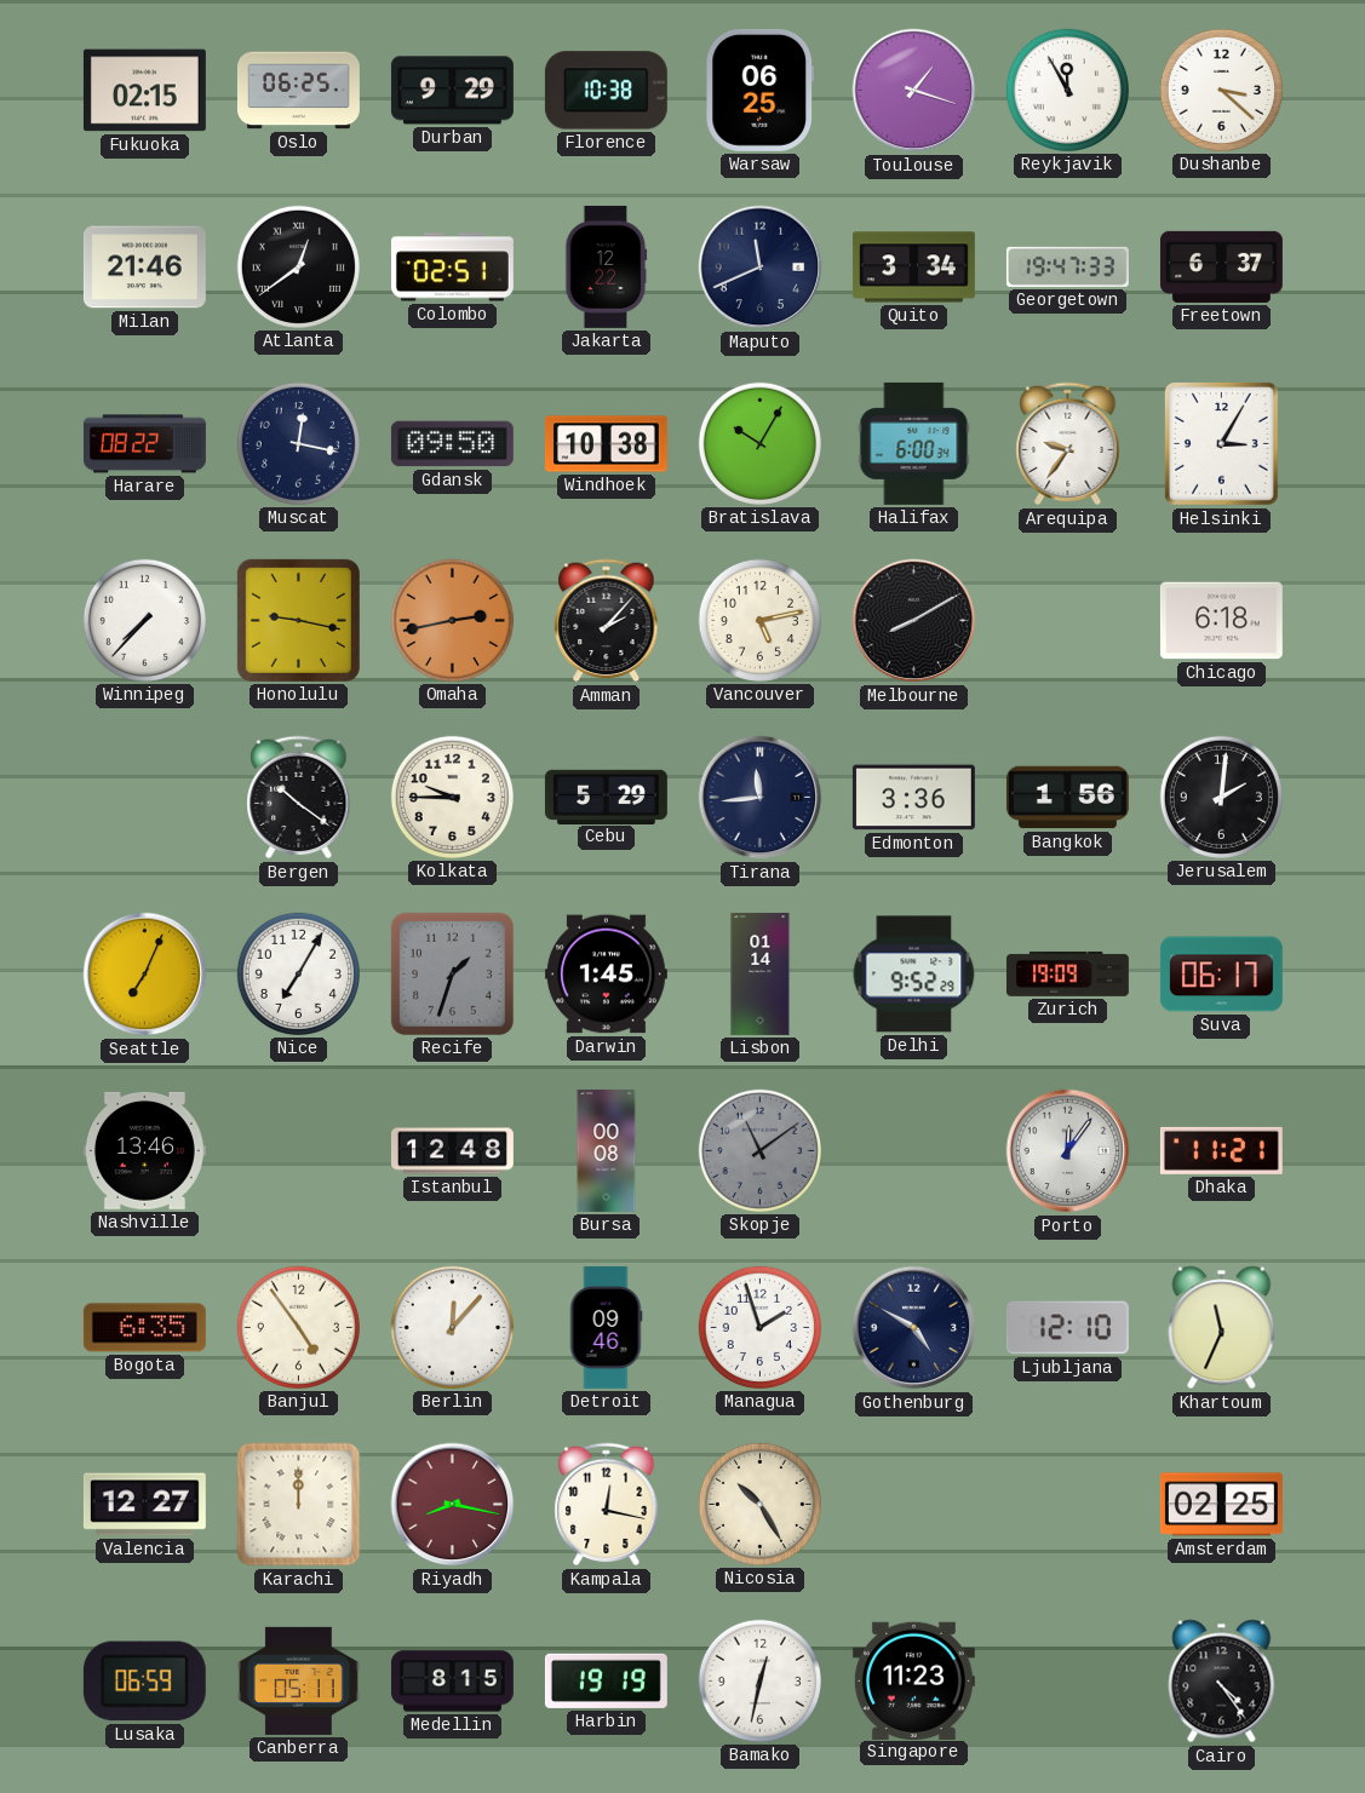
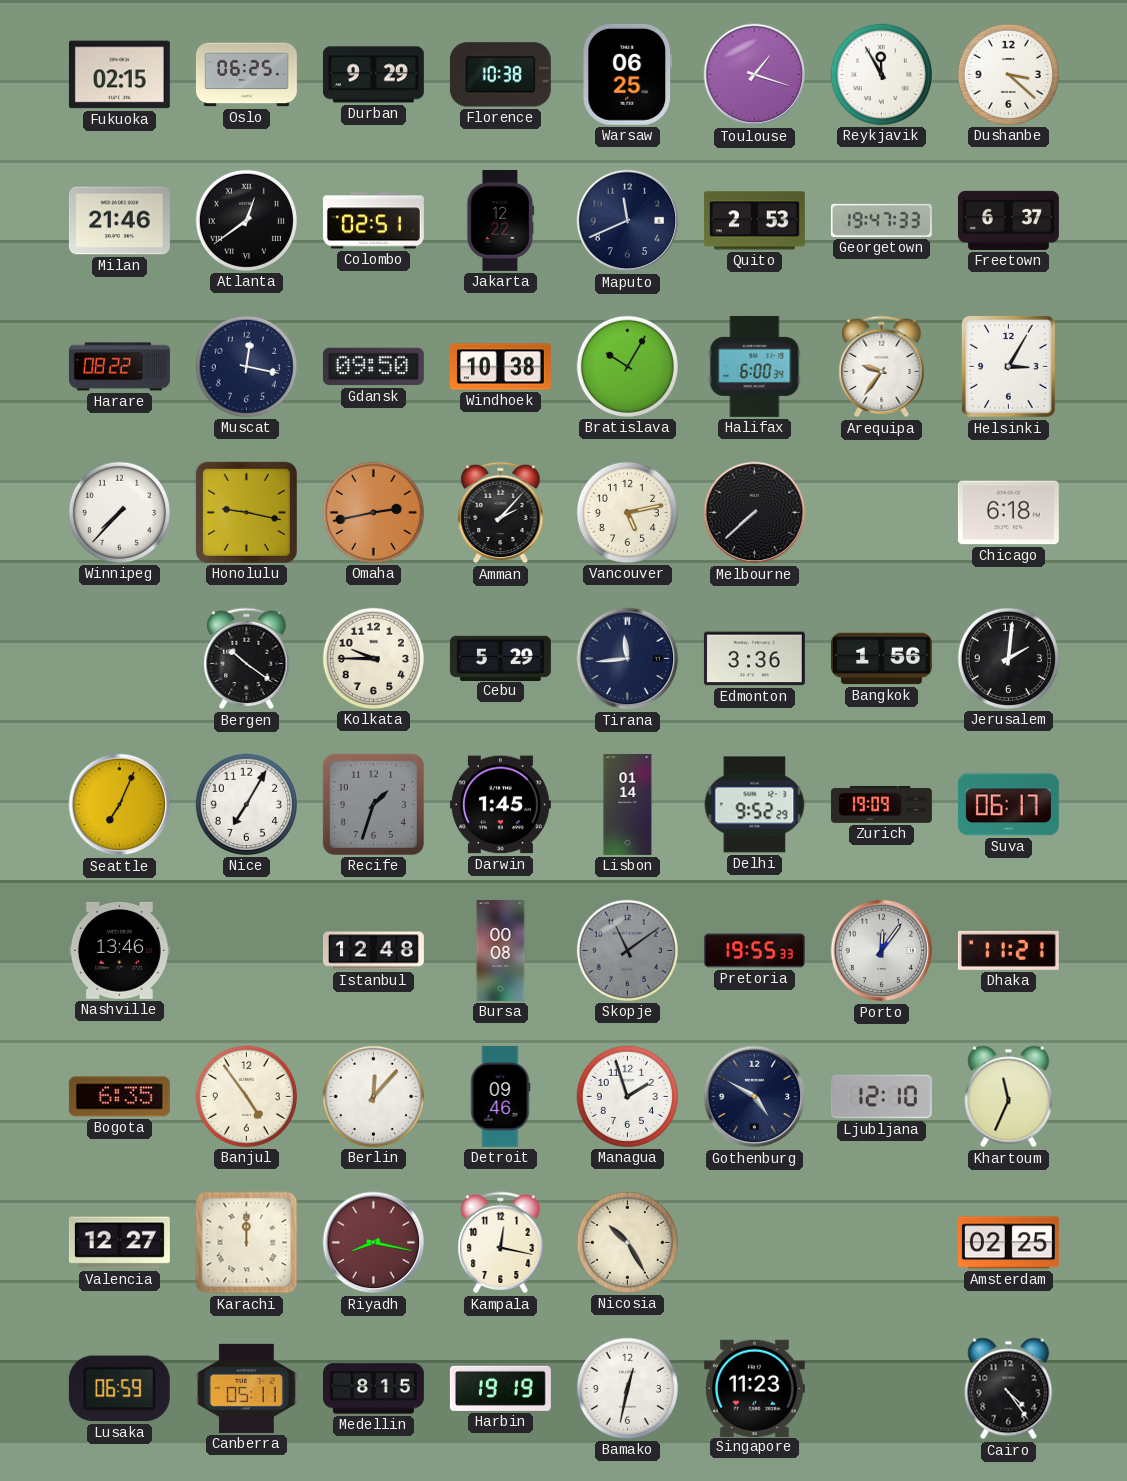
Quito: 3:34 -> 2:53
Melbourne: 8:10 -> 7:38
Pretoria: none -> 19:55
